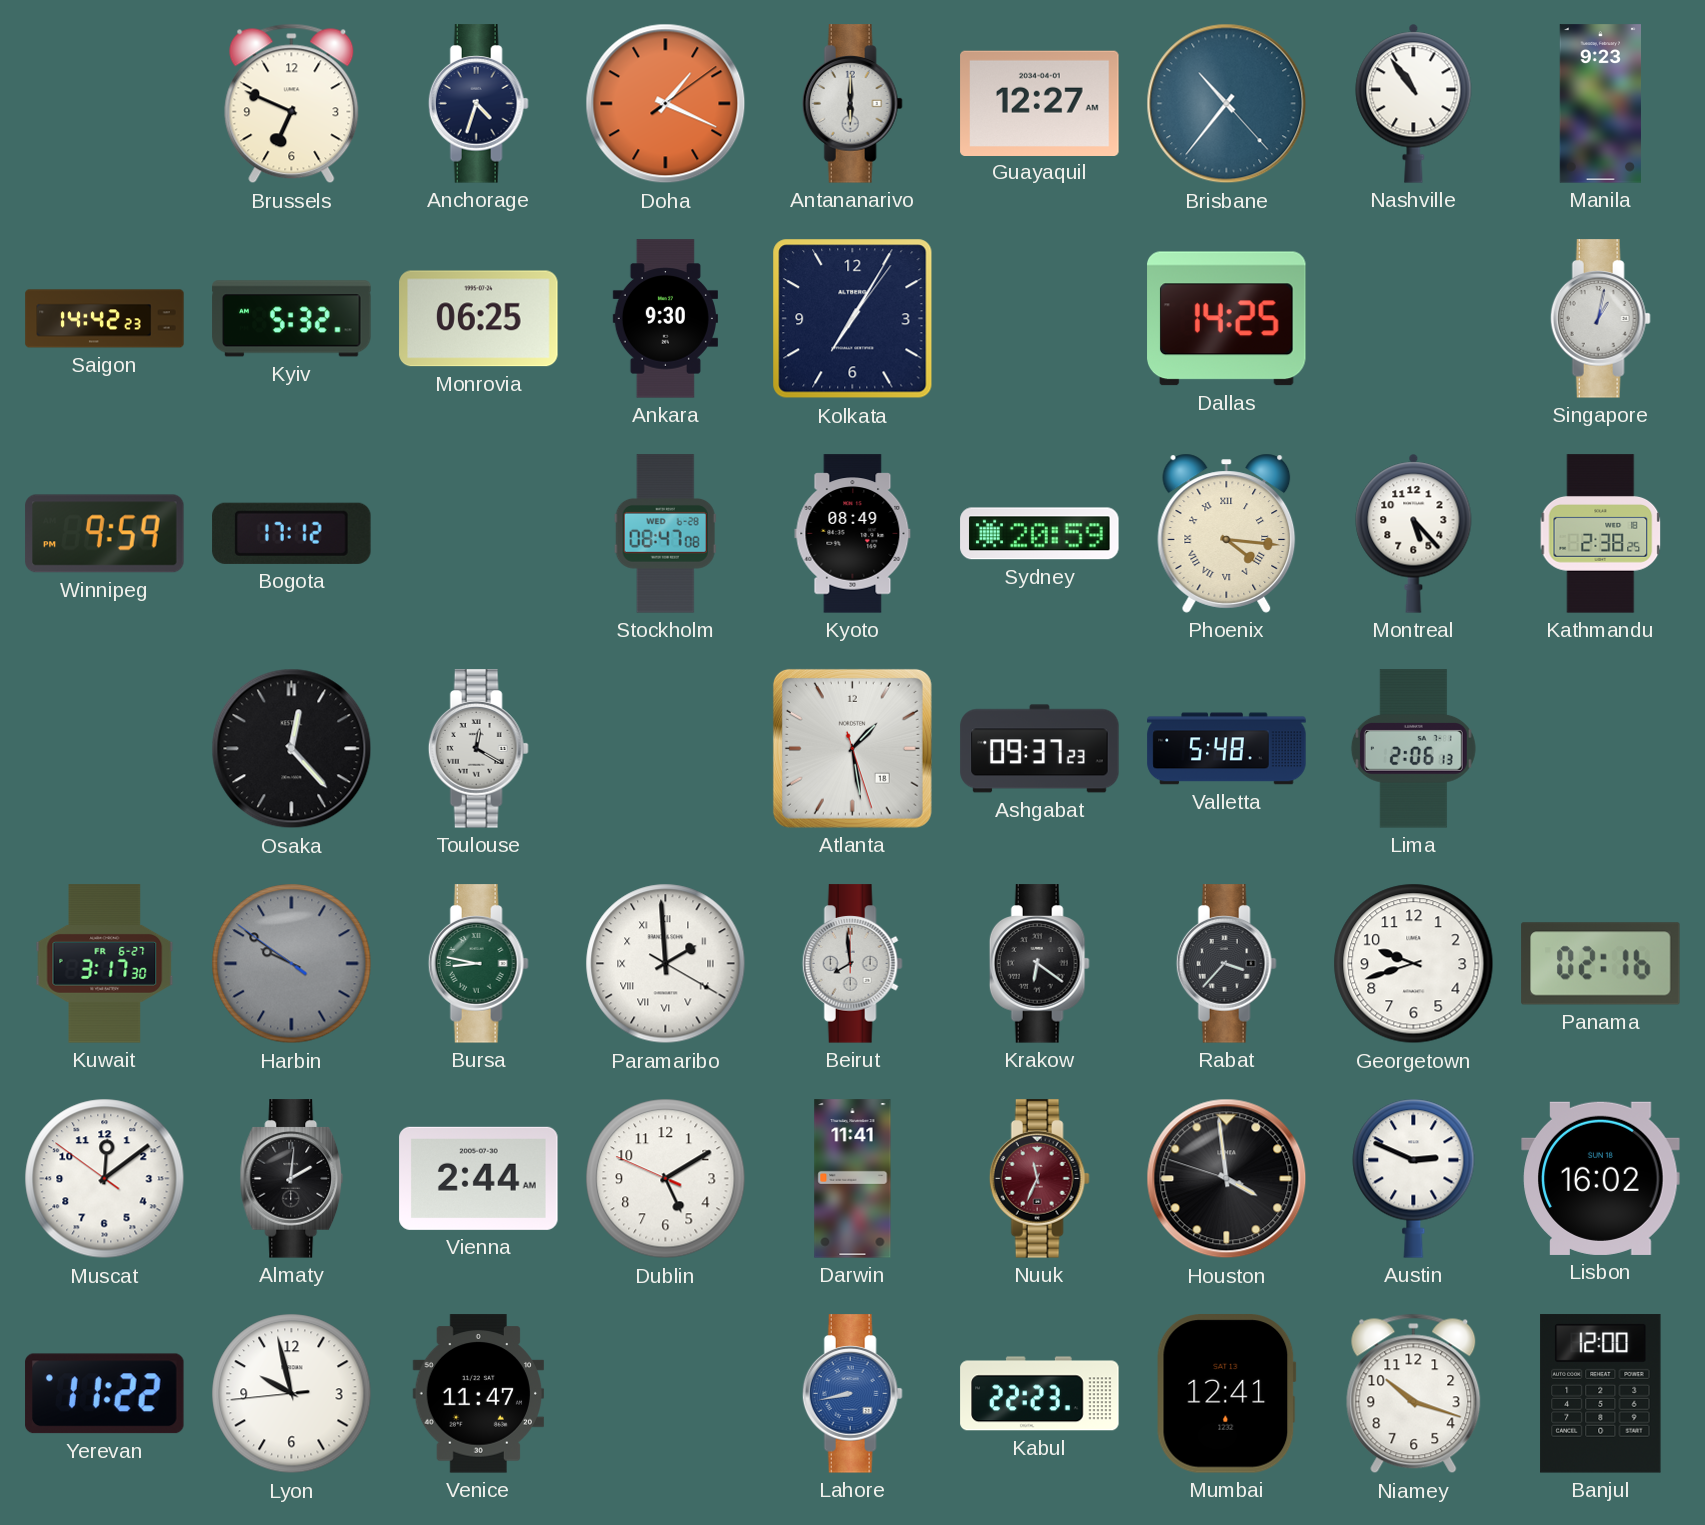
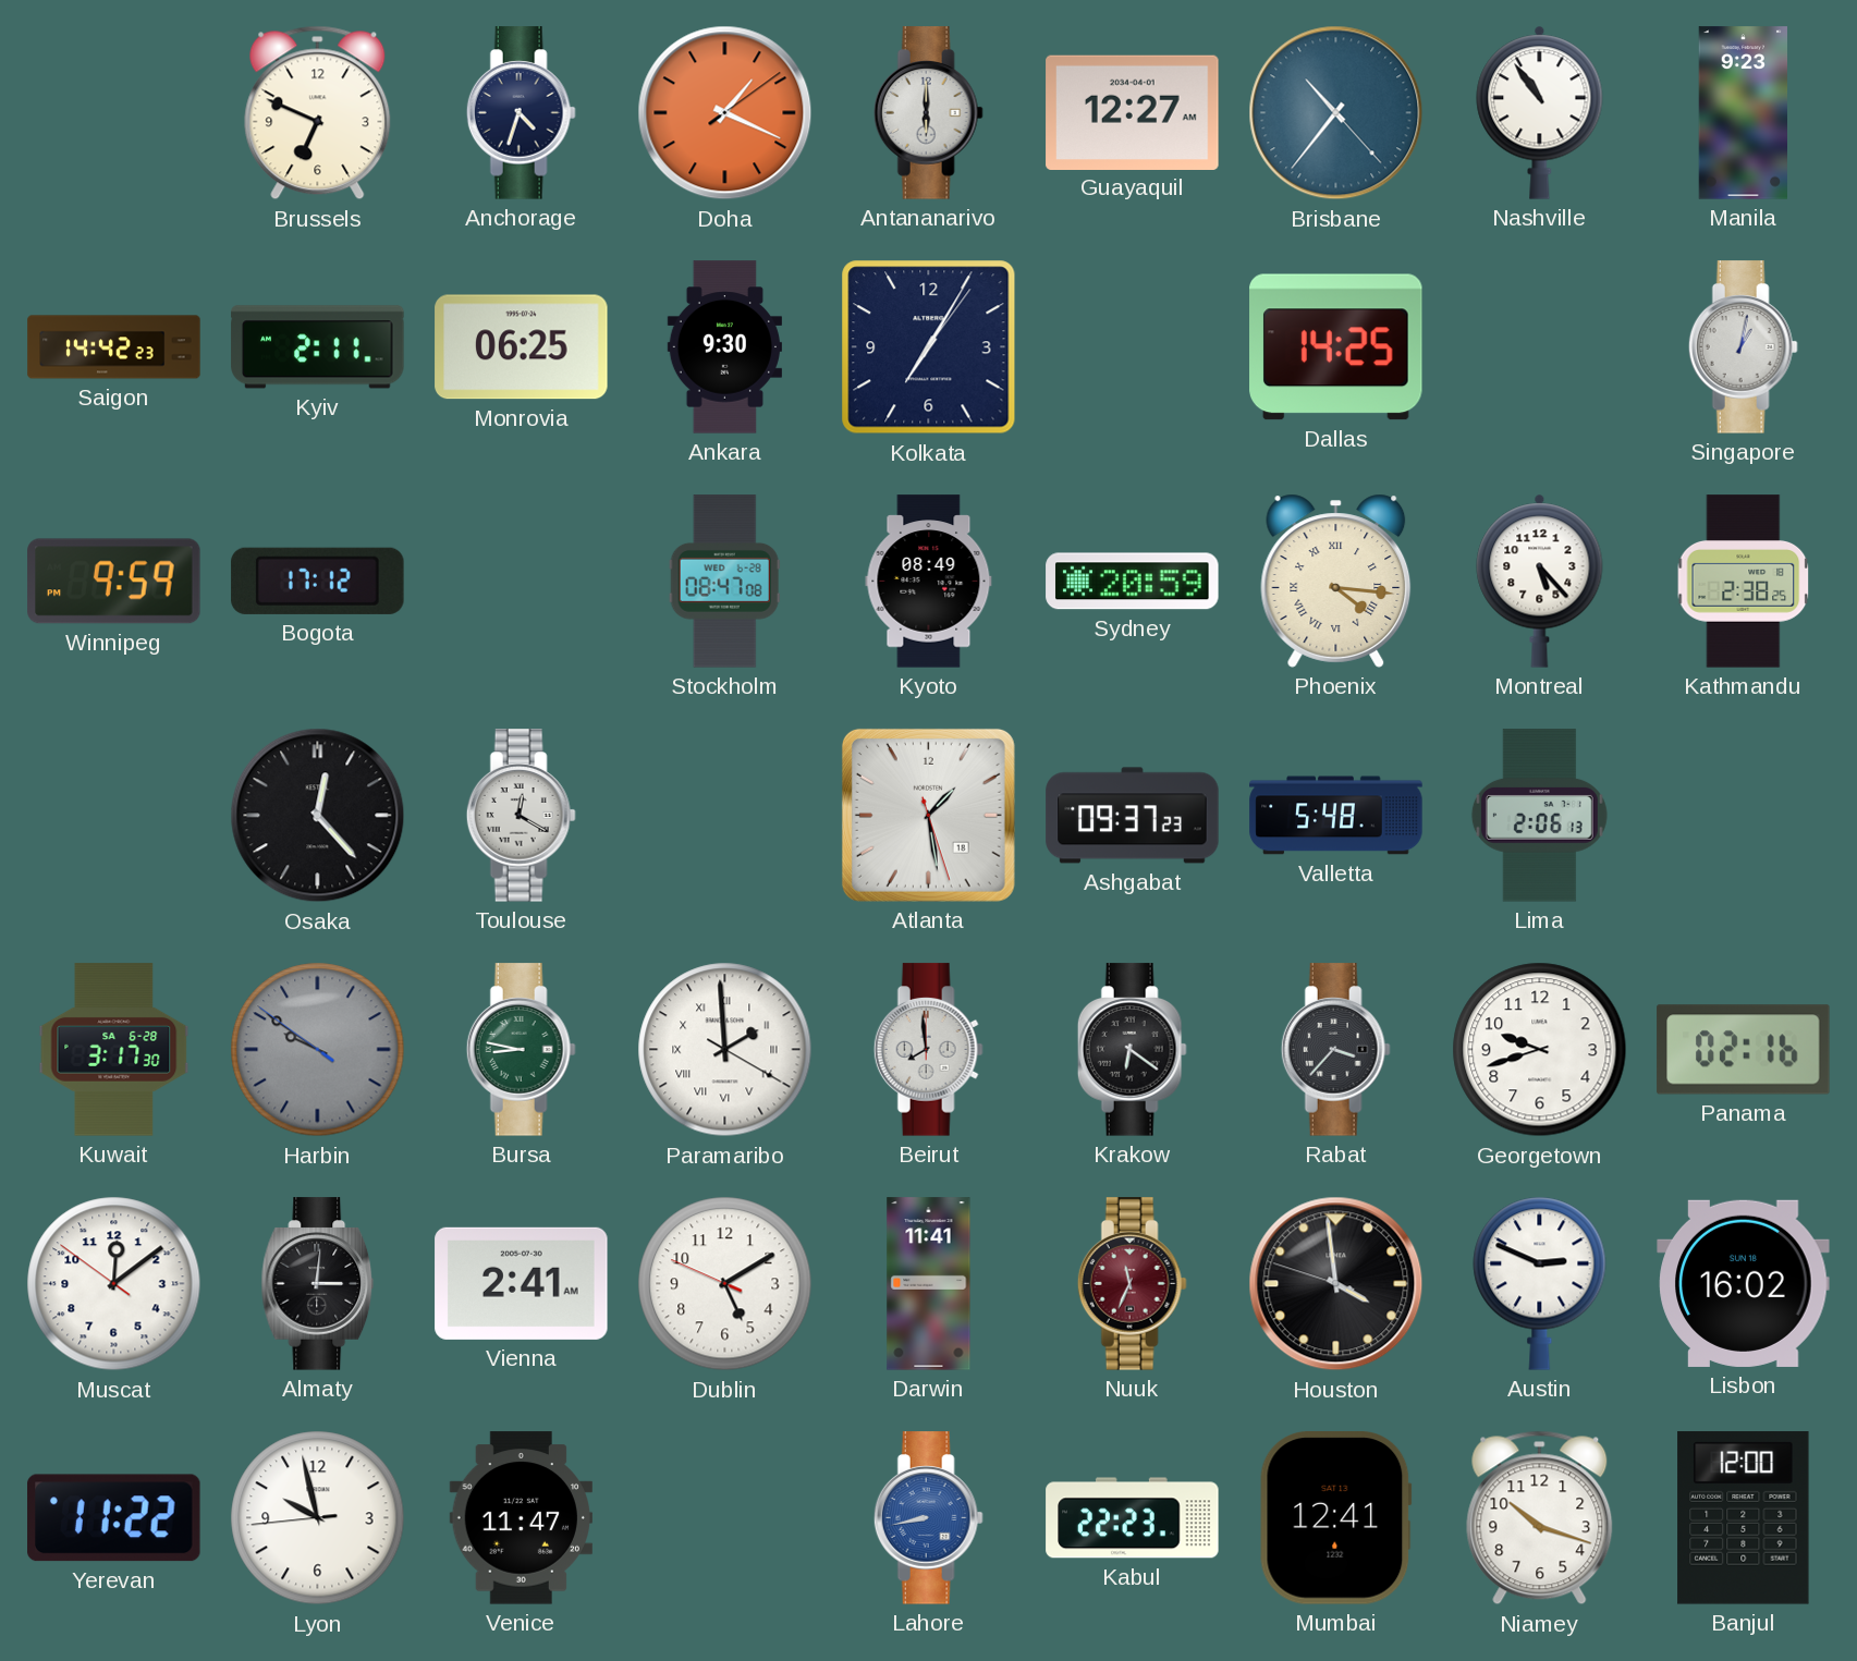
Kyiv: 5:32 -> 2:11
Kuwait date: FR 6-27 -> SA 6-28
Almaty: 2:01 -> 3:01
Vienna: 2:44 -> 2:41
